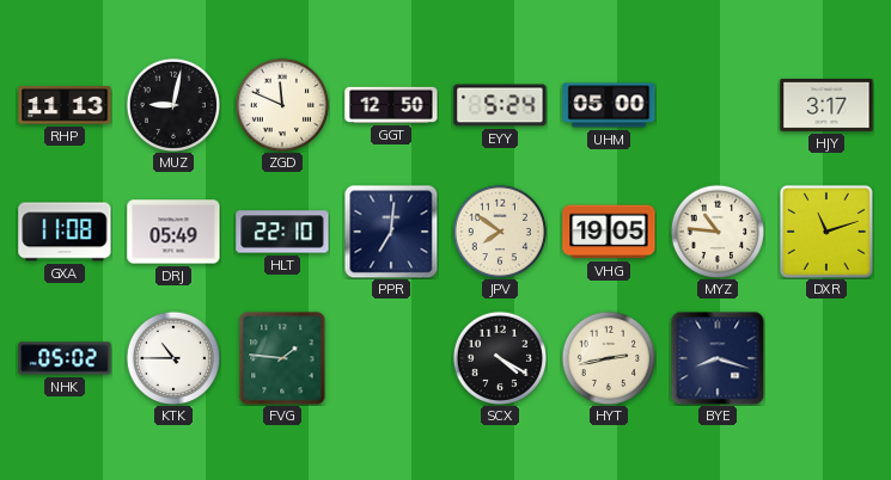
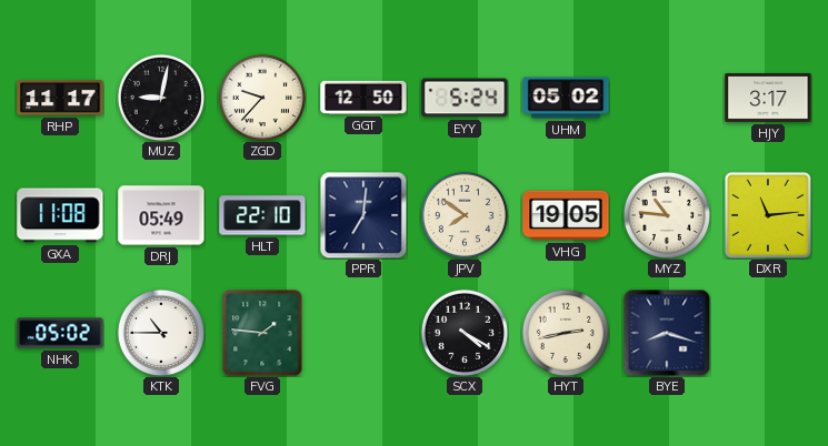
RHP: 11:13 -> 11:17
ZGD: 11:49 -> 9:37
UHM: 05:00 -> 05:02
DXR: 11:12 -> 11:14
